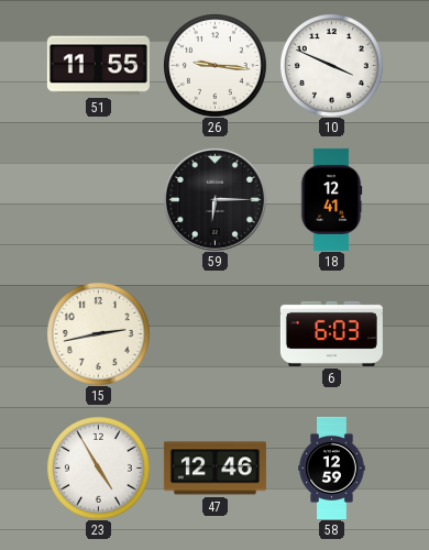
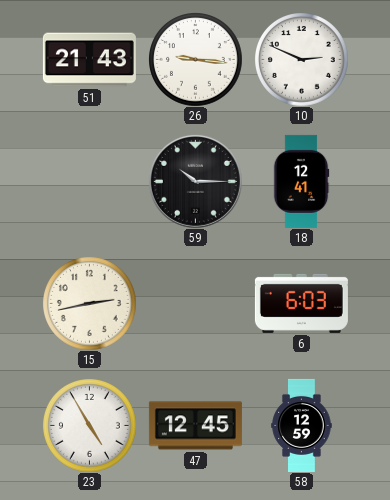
51: 11:55 -> 21:43
10: 3:49 -> 2:49
59: 6:15 -> 10:15
47: 12:46 -> 12:45
